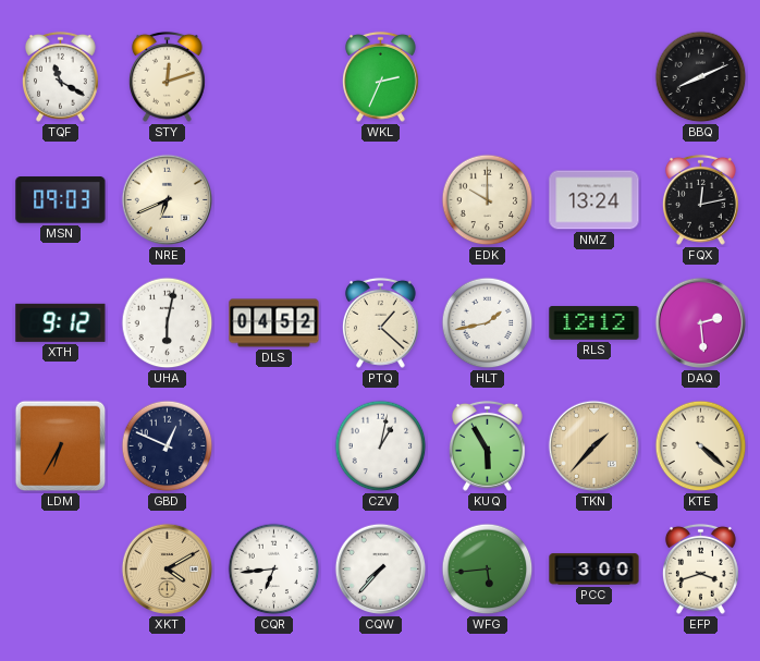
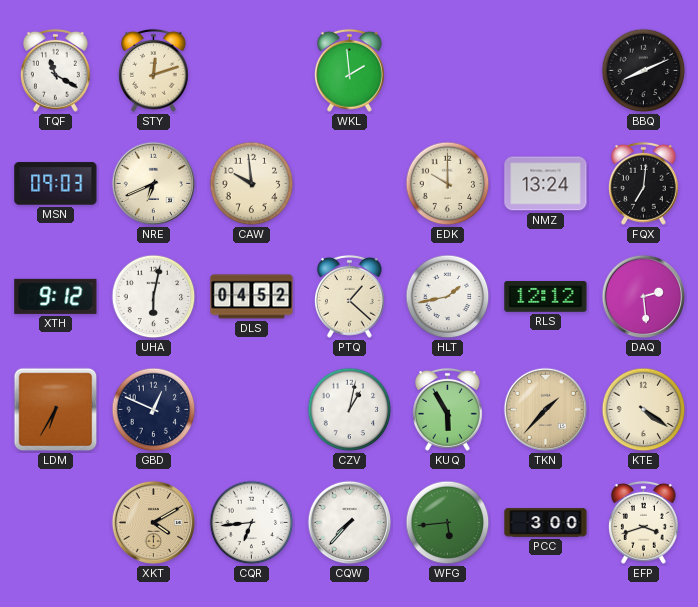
WKL: 2:34 -> 1:59
CAW: none -> 9:59
FQX: 12:13 -> 7:01
KTE: 4:22 -> 4:21
